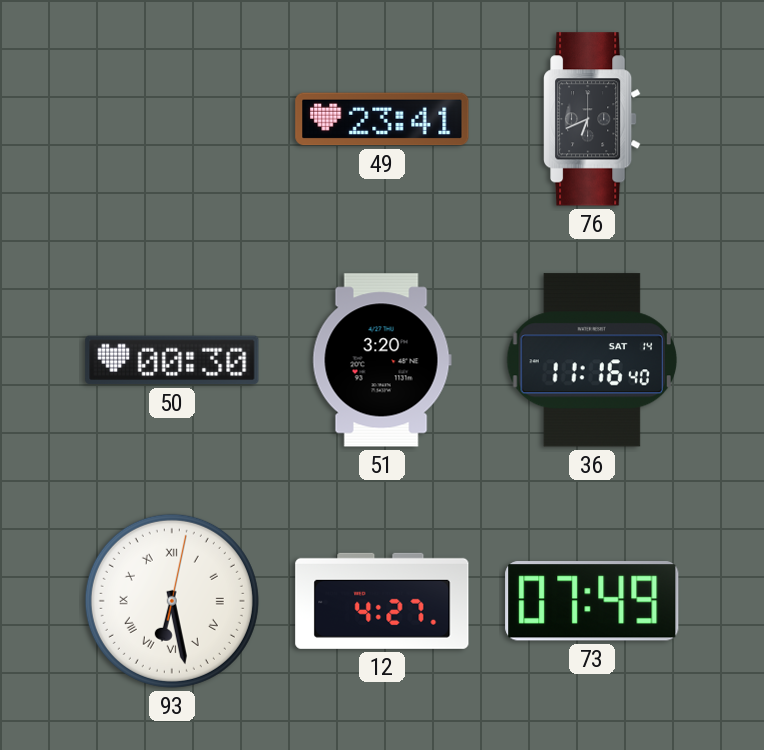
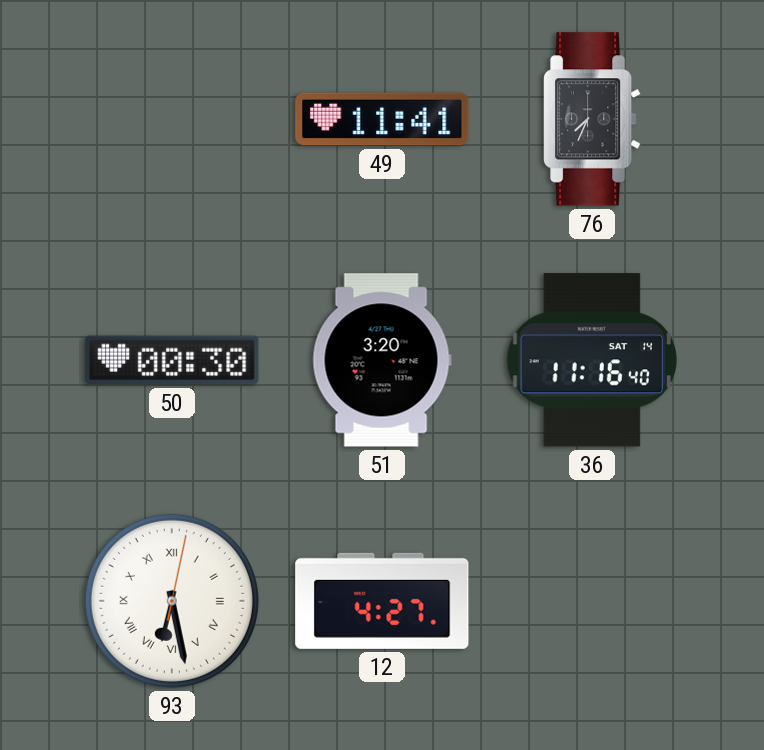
49: 23:41 -> 11:41
76: 6:41 -> 7:34
73: 07:49 -> none
